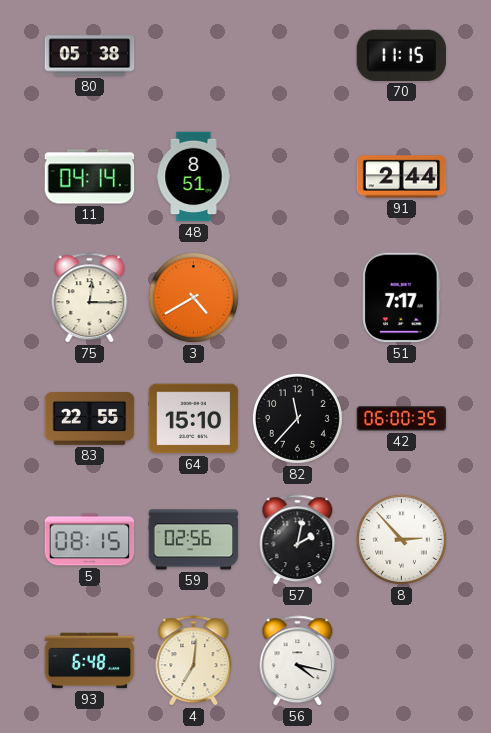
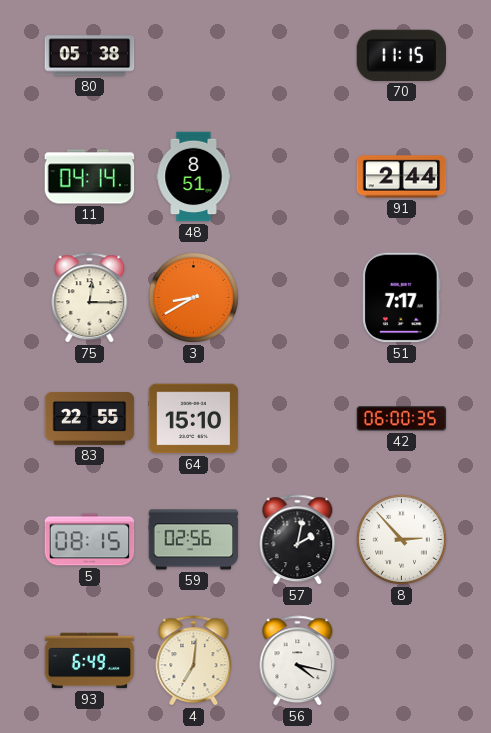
3: 4:40 -> 8:40
82: 11:37 -> none
93: 6:48 -> 6:49
